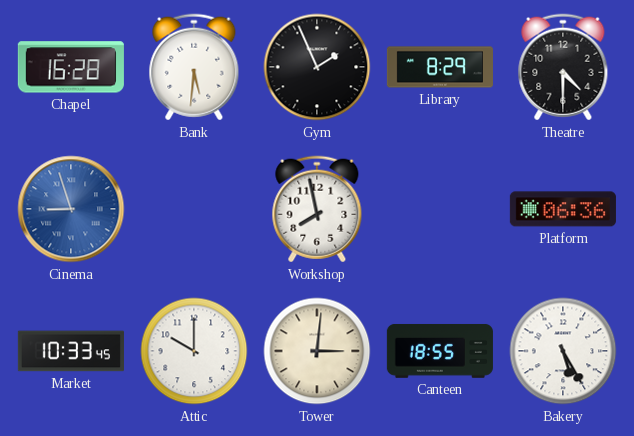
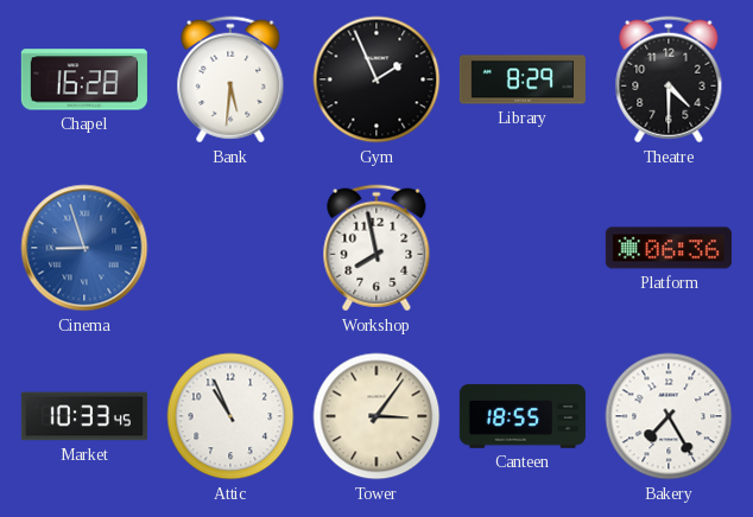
Attic: 10:00 -> 10:56
Tower: 3:01 -> 3:06
Bakery: 5:25 -> 7:25
